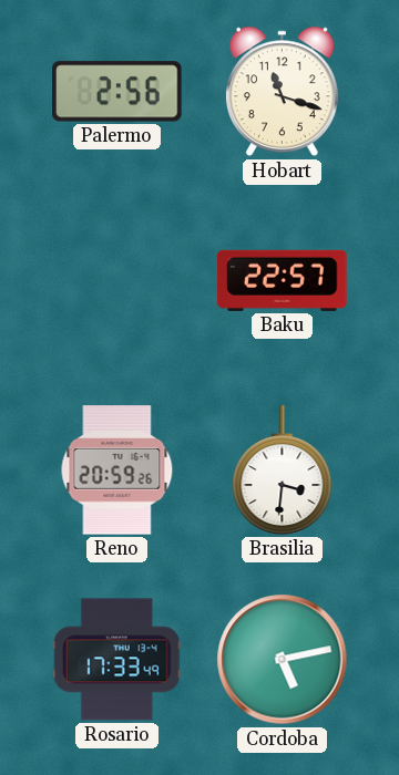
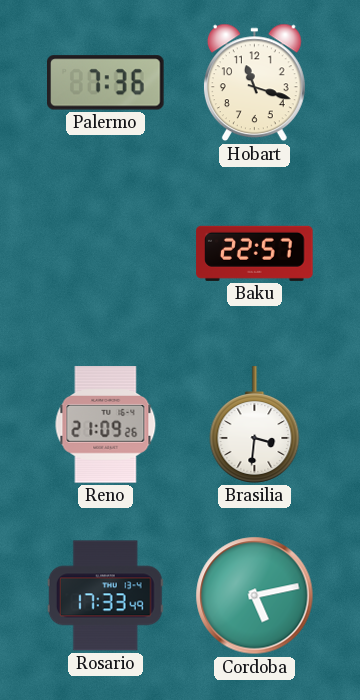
Palermo: 2:56 -> 7:36
Reno: 20:59 -> 21:09
